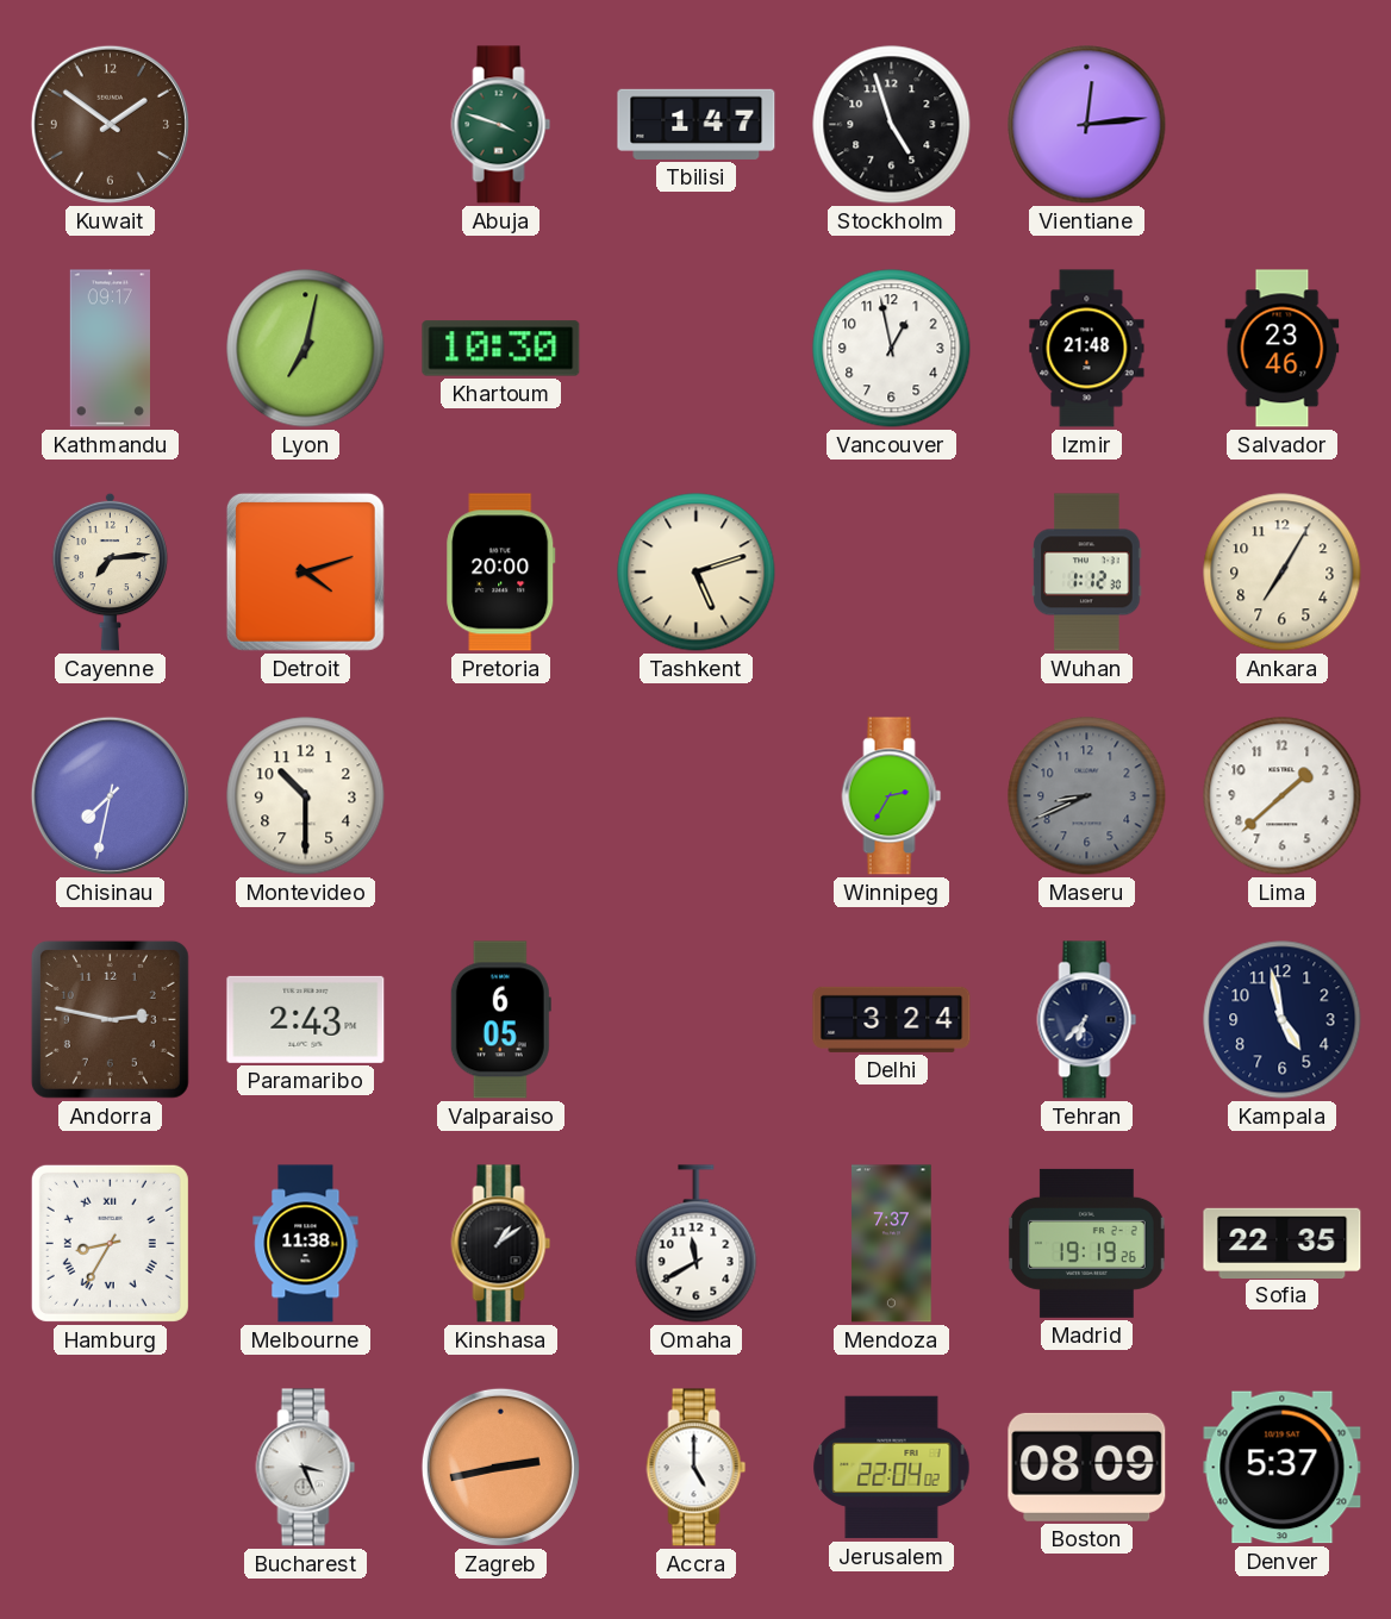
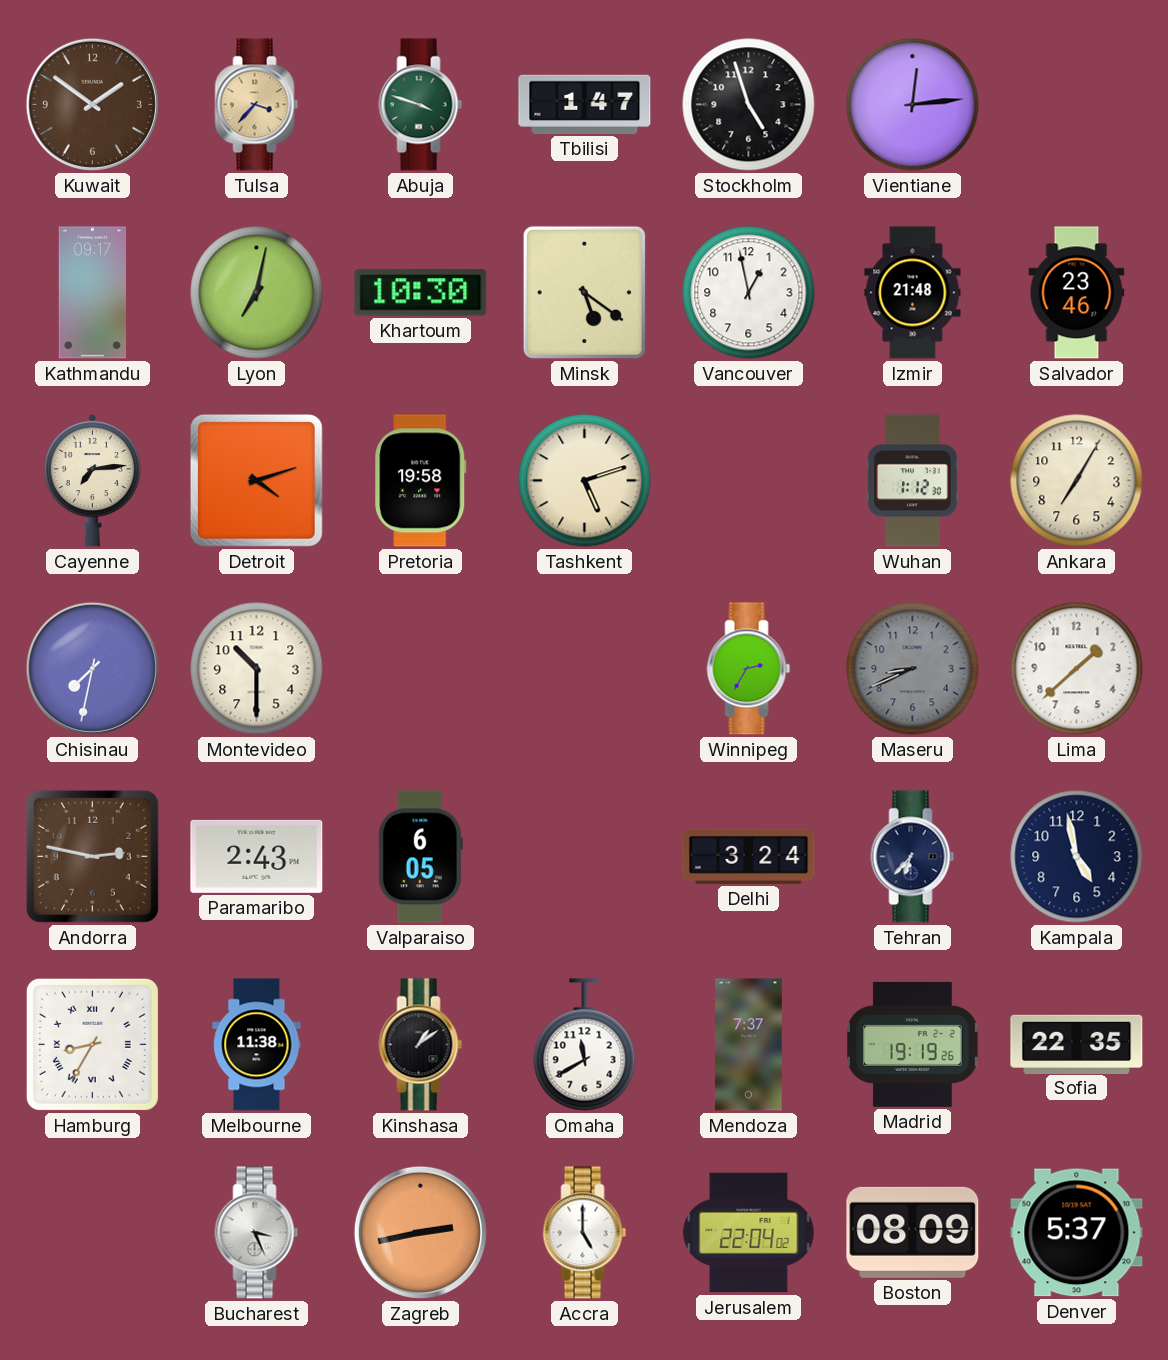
Tulsa: none -> 3:37
Minsk: none -> 5:21
Pretoria: 20:00 -> 19:58
